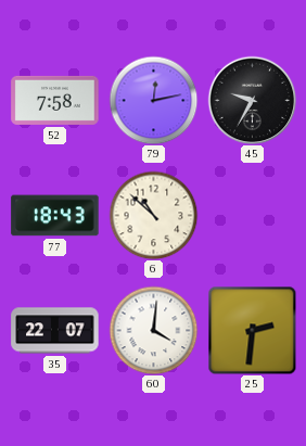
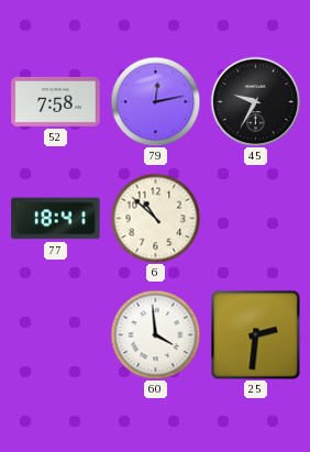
77: 18:43 -> 18:41
35: 22:07 -> none
60: 4:01 -> 3:59
